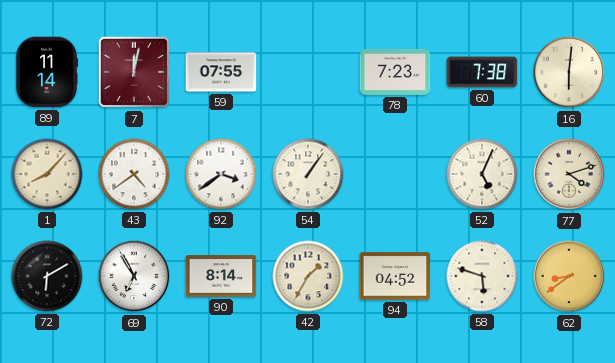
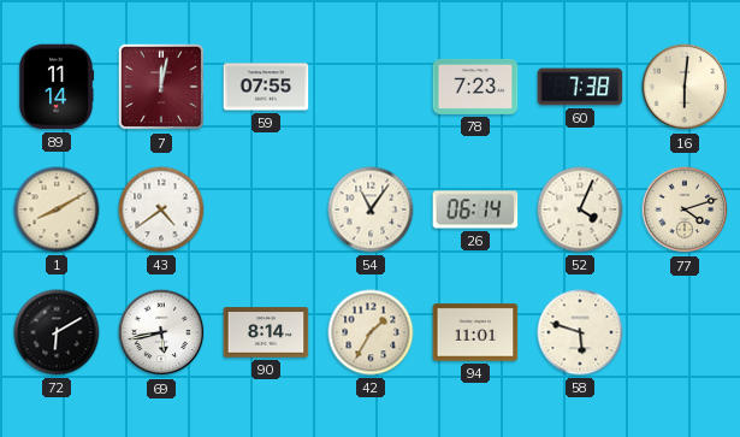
1: 8:07 -> 8:10
92: 3:39 -> none
54: 1:06 -> 11:06
26: none -> 06:14
52: 5:04 -> 4:04
69: 6:55 -> 5:43
94: 04:52 -> 11:01
62: 8:39 -> none
